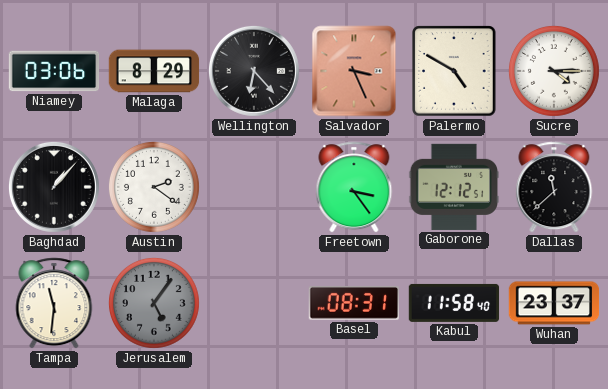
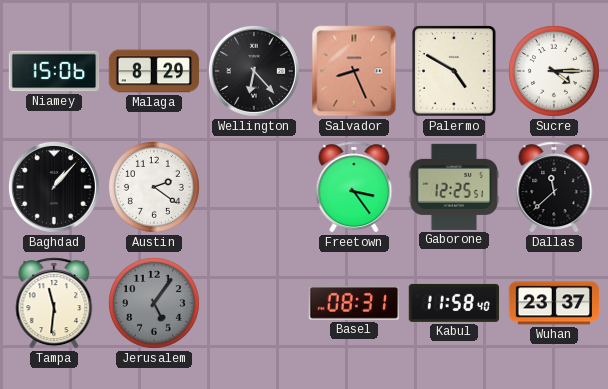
Niamey: 03:06 -> 15:06
Salvador: 3:26 -> 8:26
Gaborone: 12:12 -> 12:25
